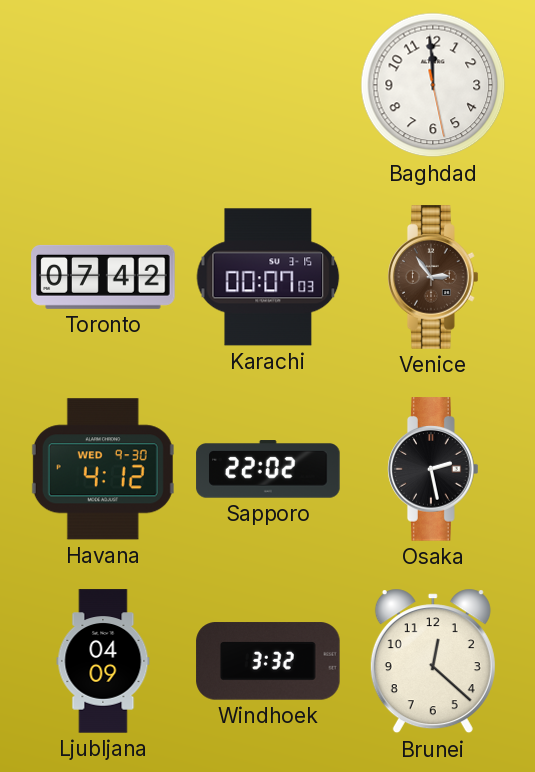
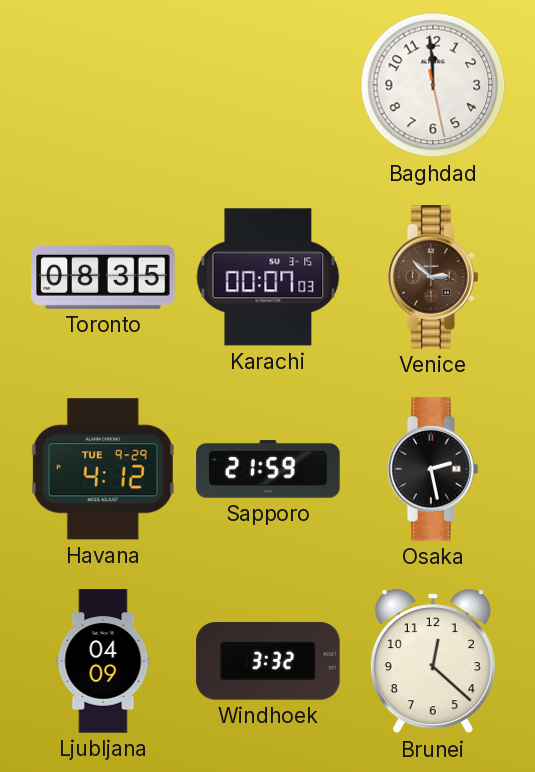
Toronto: 07:42 -> 08:35
Venice: 2:54 -> 2:52
Havana date: WED 9-30 -> TUE 9-29
Sapporo: 22:02 -> 21:59
